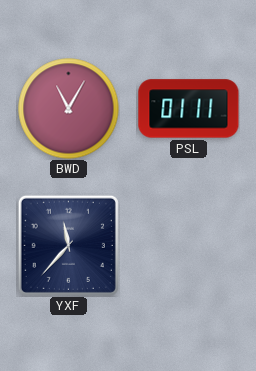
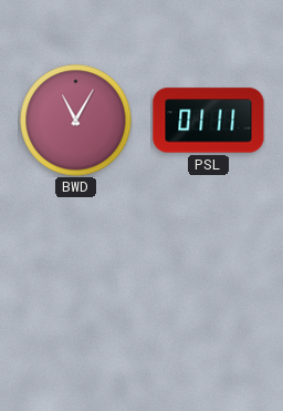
YXF: 11:37 -> none
